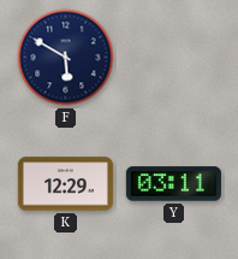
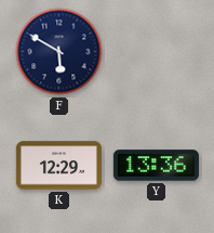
Y: 03:11 -> 13:36
